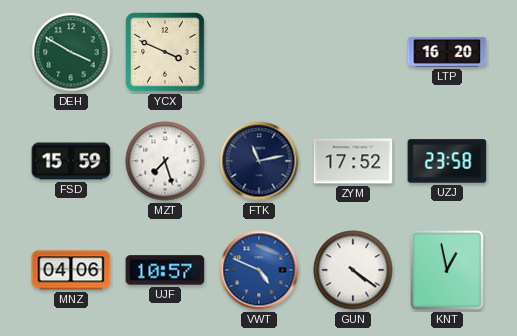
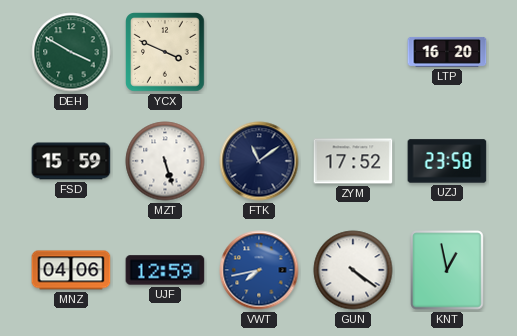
MZT: 7:27 -> 5:27
FTK: 11:13 -> 11:09
UJF: 10:57 -> 12:59
VWT: 4:49 -> 7:43
